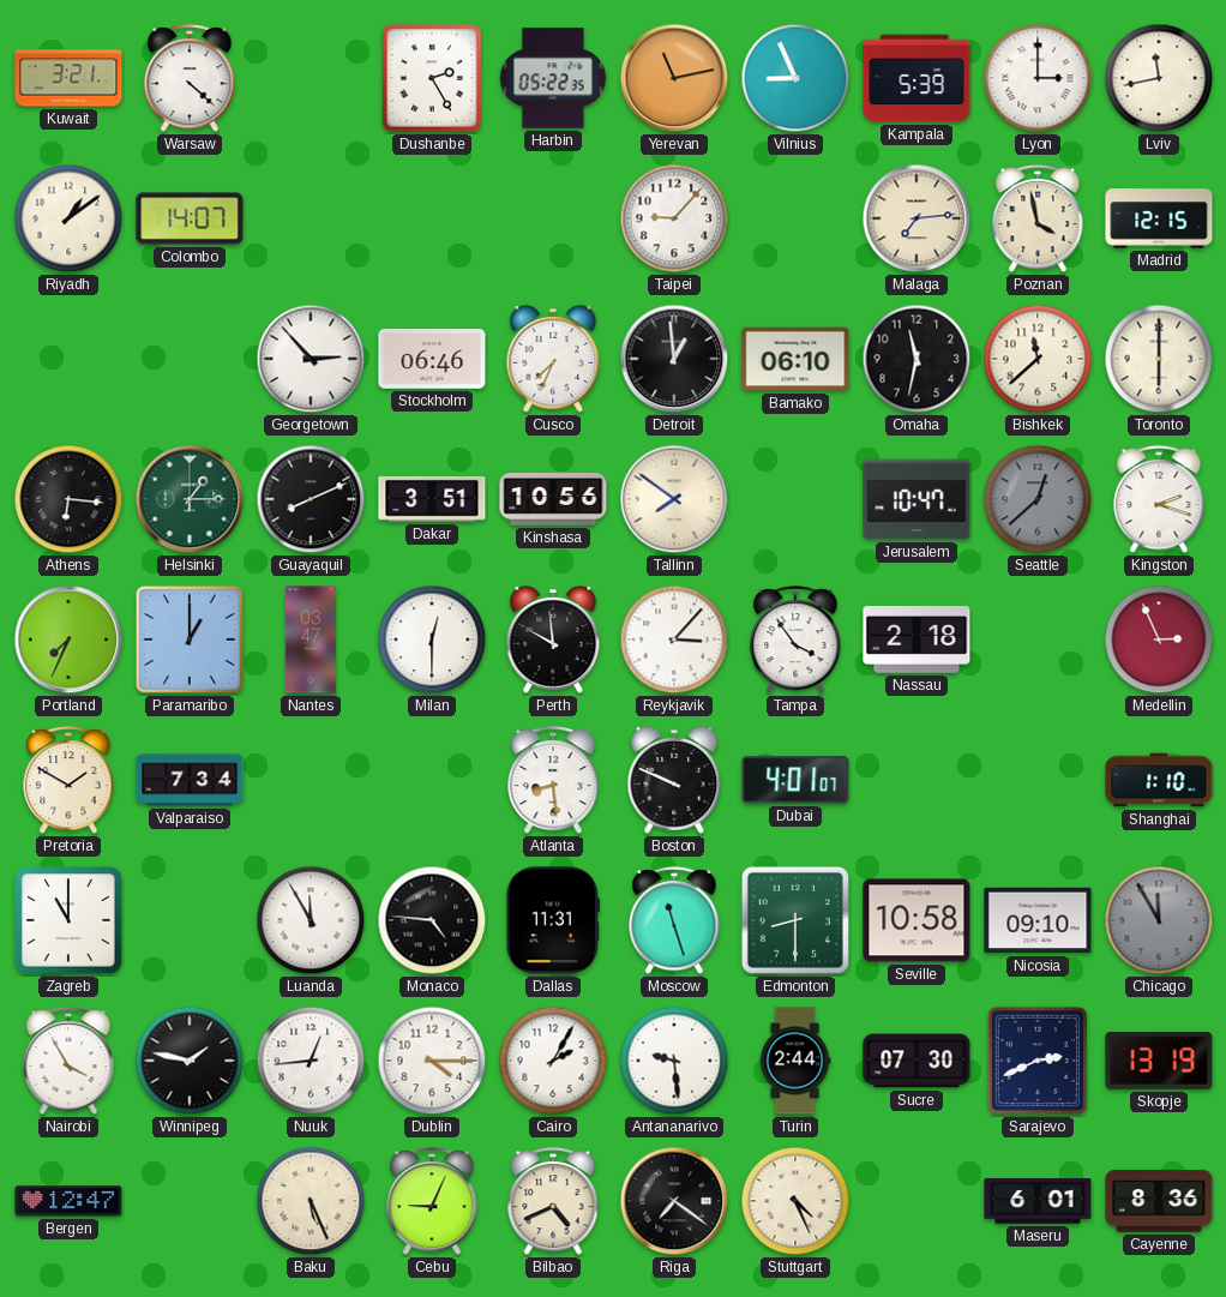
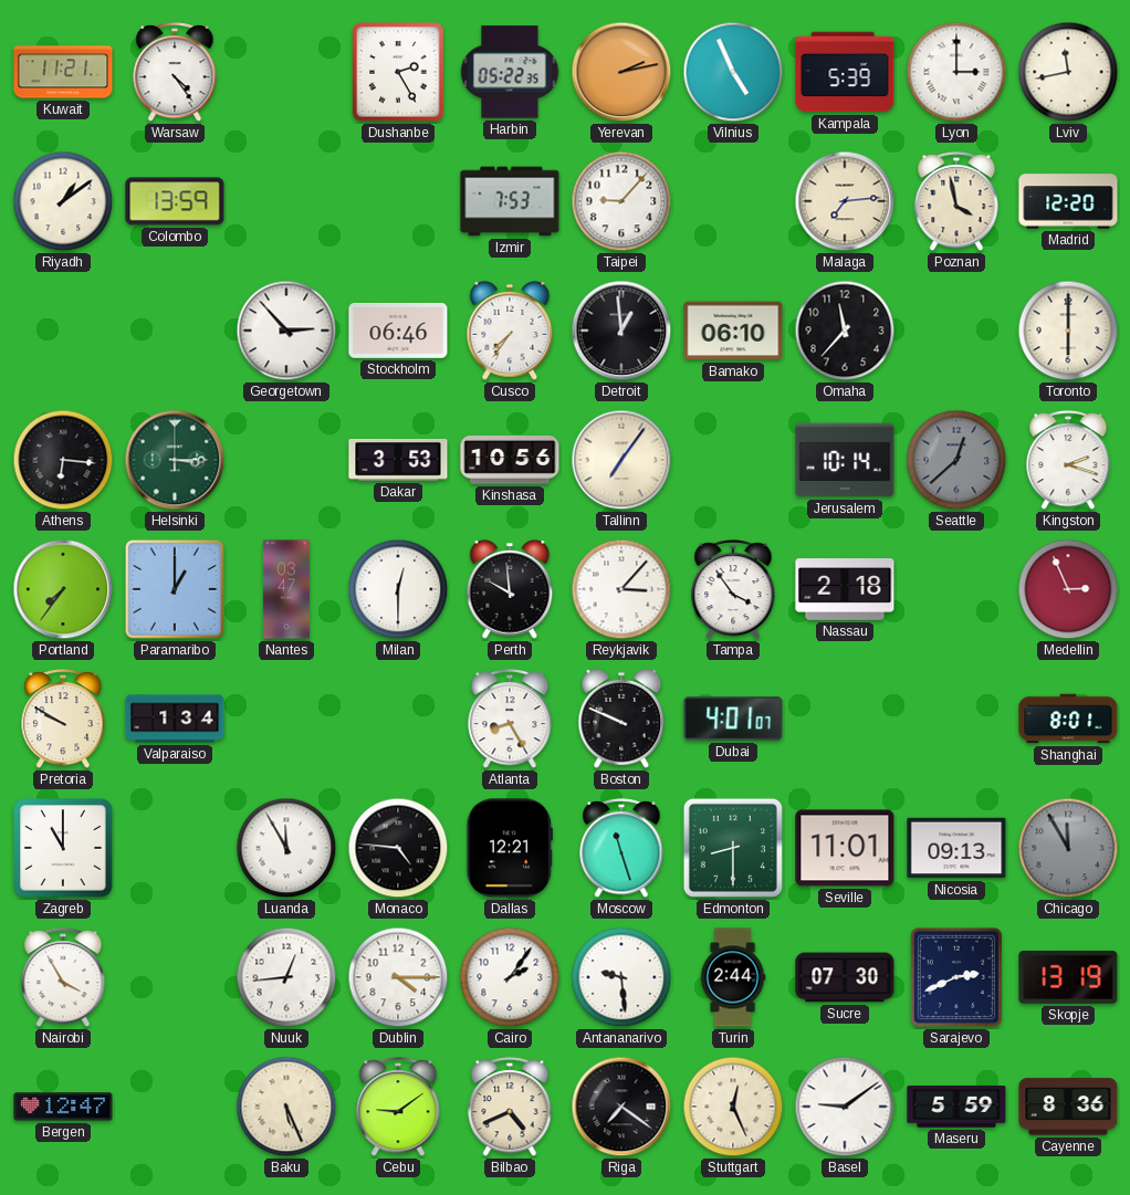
Kuwait: 3:21 -> 11:21
Warsaw: 4:22 -> 4:24
Yerevan: 11:13 -> 2:13
Vilnius: 8:56 -> 4:56
Colombo: 14:07 -> 13:59
Izmir: none -> 7:53
Madrid: 12:15 -> 12:20
Cusco: 7:34 -> 7:36
Omaha: 11:32 -> 11:37
Bishkek: 11:38 -> none
Helsinki: 1:15 -> 3:15
Guayaquil: 8:11 -> none
Dakar: 3:51 -> 3:53
Tallinn: 7:51 -> 7:06
Jerusalem: 10:47 -> 10:14
Portland: 7:34 -> 7:36
Pretoria: 1:50 -> 9:50
Valparaiso: 7:34 -> 1:34
Atlanta: 8:29 -> 8:25
Shanghai: 1:10 -> 8:01
Dallas: 11:31 -> 12:21
Seville: 10:58 -> 11:01
Nicosia: 09:10 -> 09:13
Winnipeg: 1:47 -> none
Cairo: 2:05 -> 2:06
Cebu: 9:04 -> 9:09
Stuttgart: 4:26 -> 12:26
Basel: none -> 9:09
Maseru: 6:01 -> 5:59
